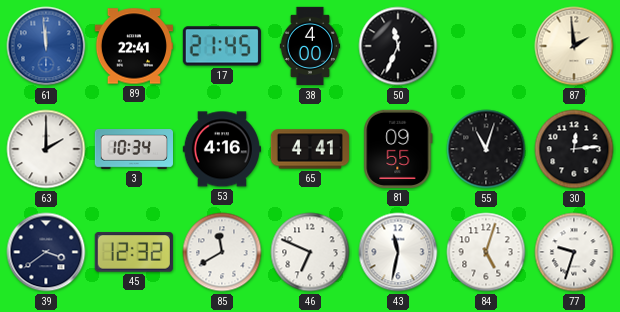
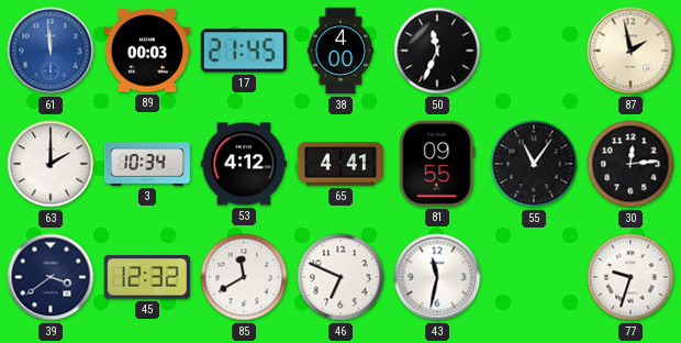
89: 22:41 -> 00:03
87: 1:59 -> 1:58
53: 4:16 -> 4:12
55: 11:03 -> 11:06
84: 5:03 -> none
